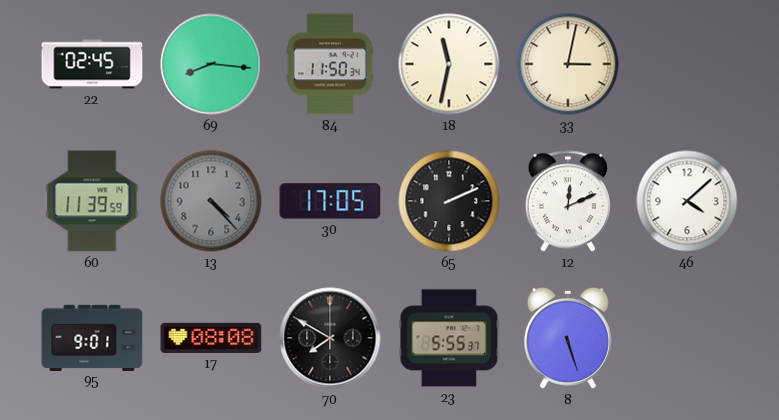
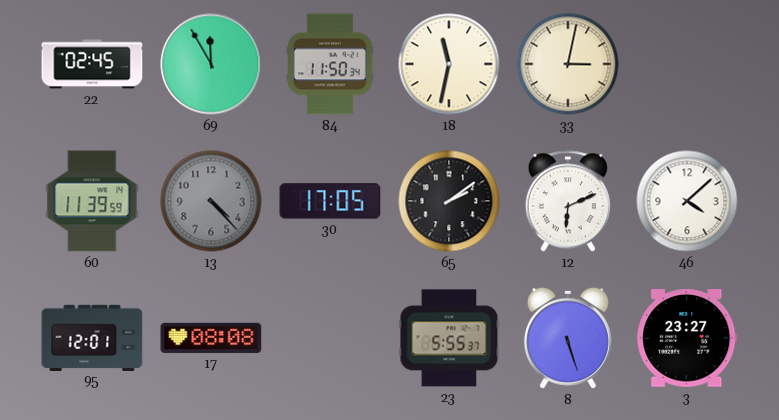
69: 8:16 -> 11:55
65: 2:11 -> 2:09
12: 12:11 -> 6:11
95: 9:01 -> 12:01
70: 7:50 -> none
3: none -> 23:27
